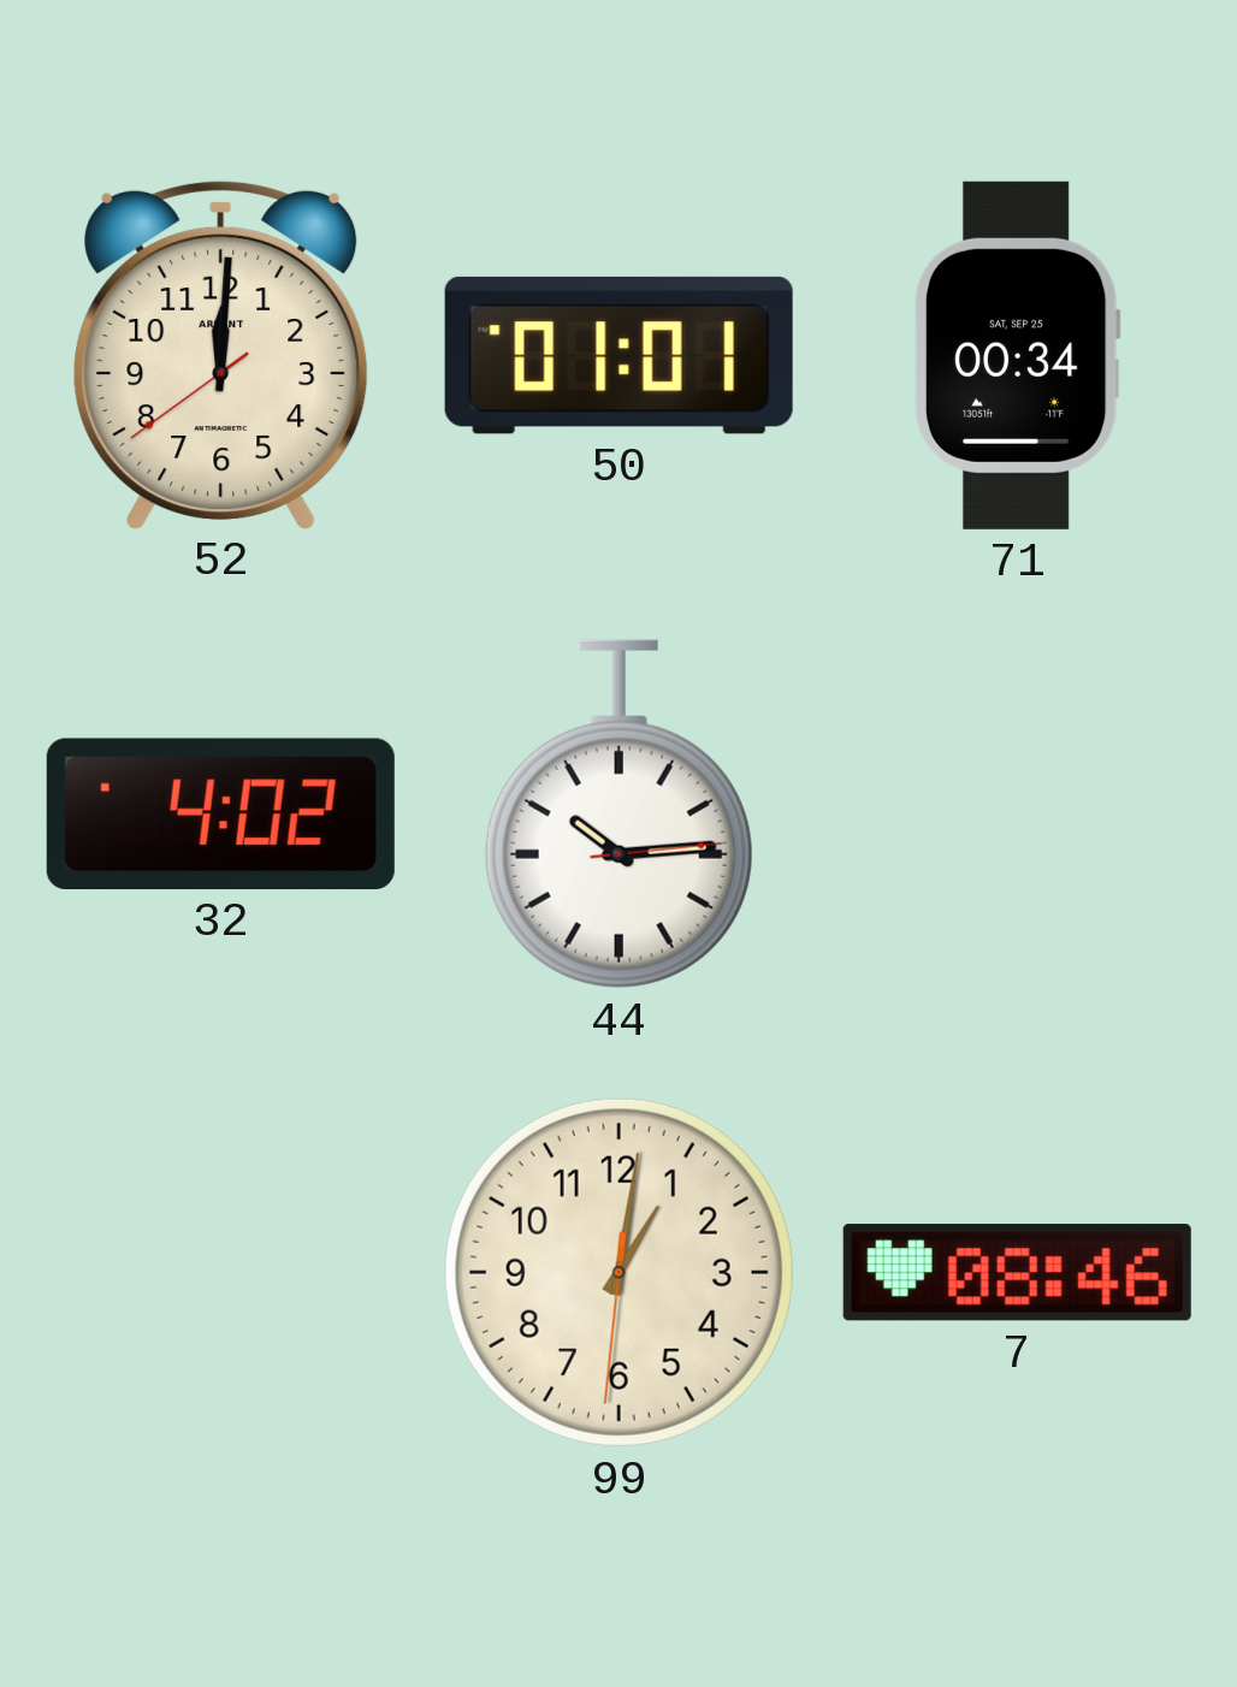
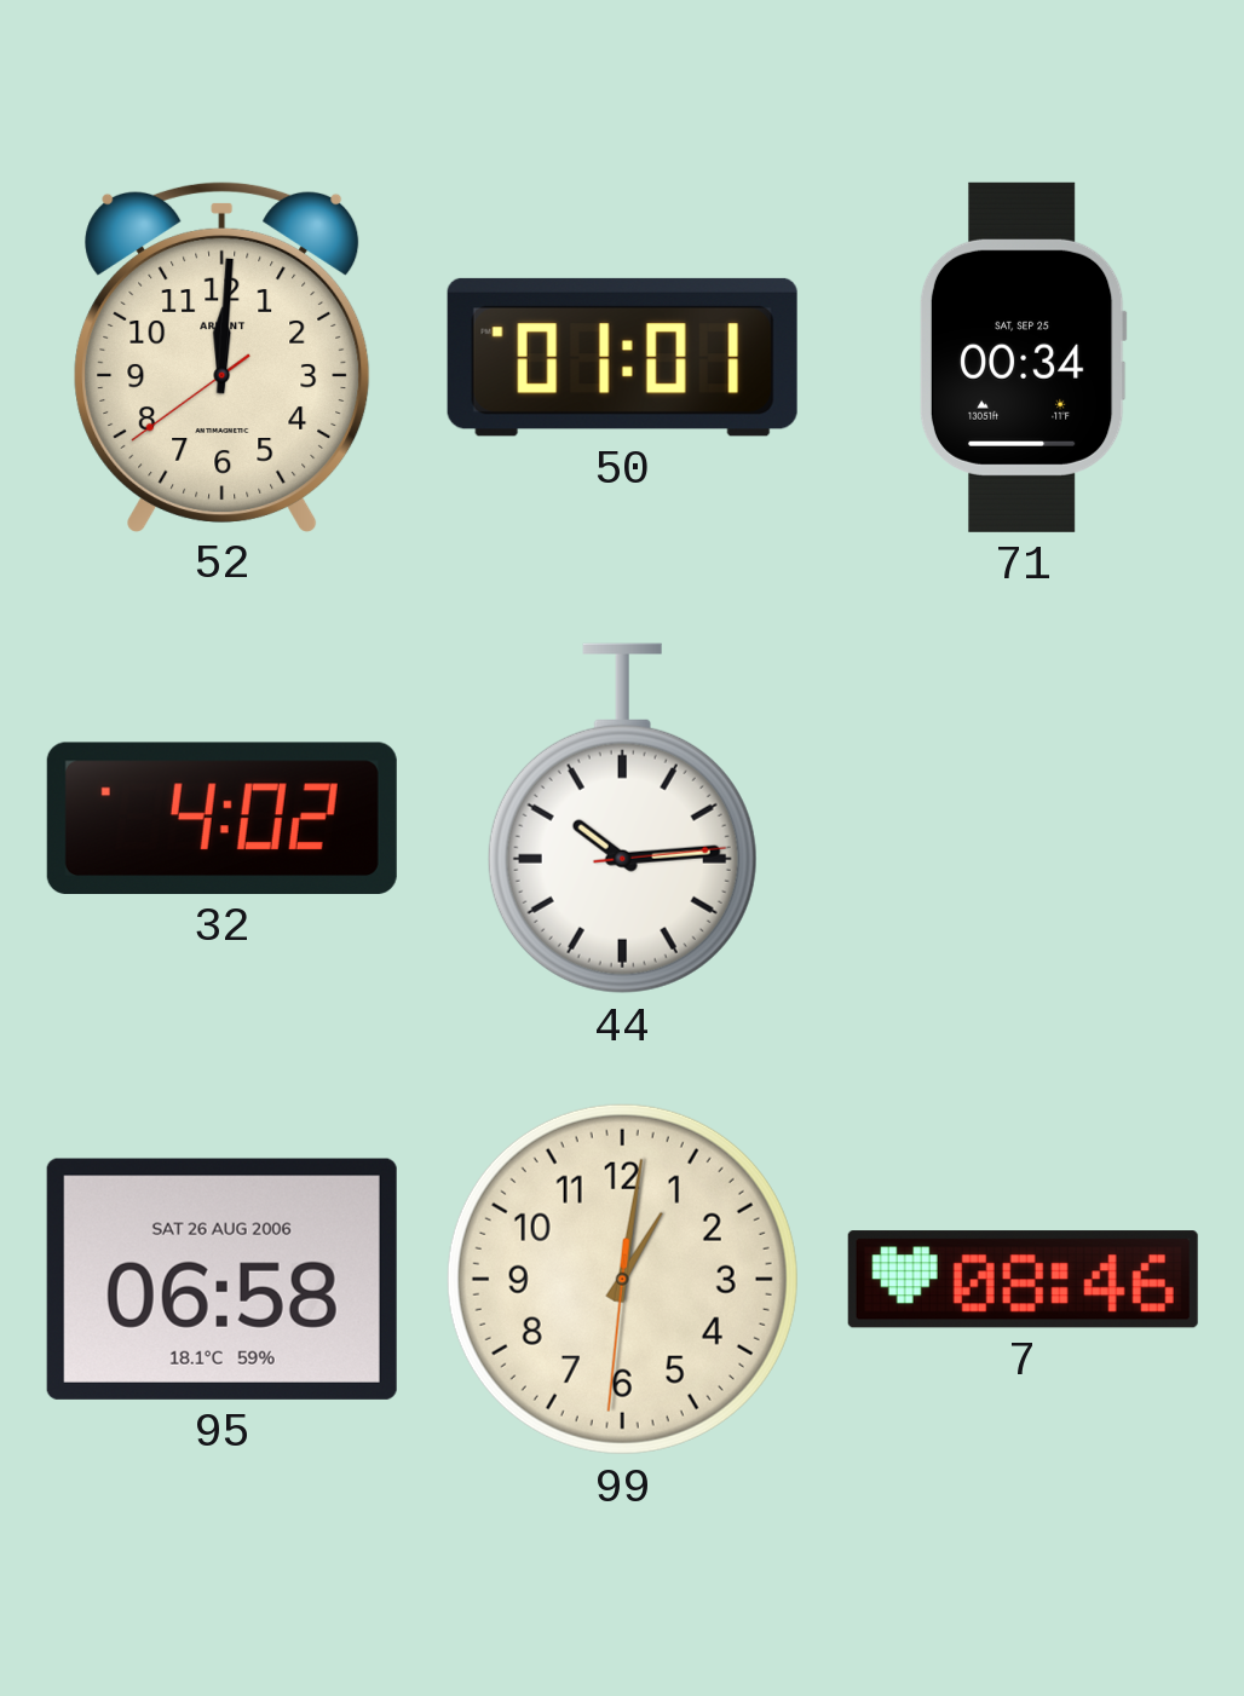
95: none -> 06:58
